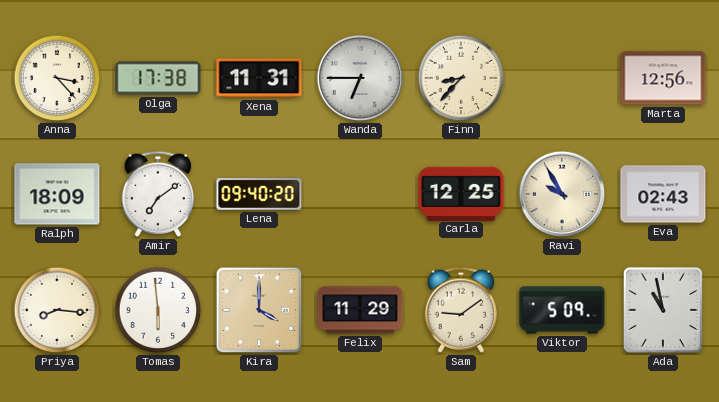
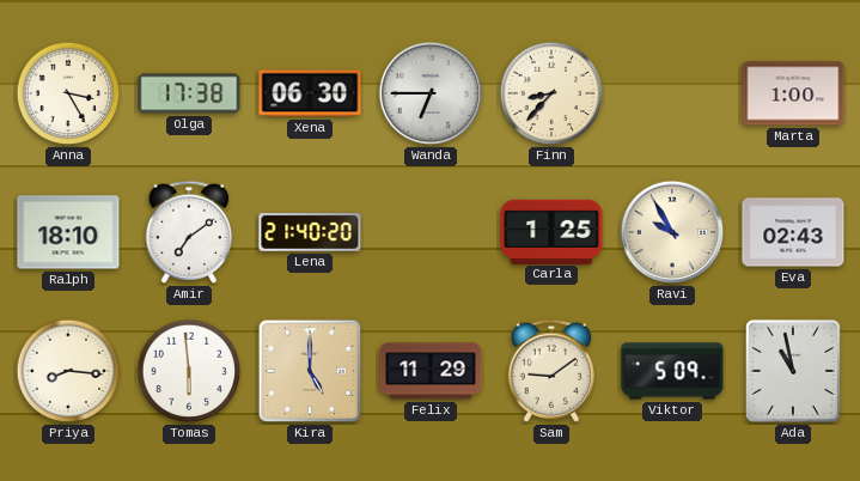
Anna: 3:23 -> 3:25
Xena: 11:31 -> 06:30
Marta: 12:56 -> 1:00
Ralph: 18:09 -> 18:10
Lena: 09:40 -> 21:40
Carla: 12:25 -> 1:25
Kira: 4:00 -> 5:00
